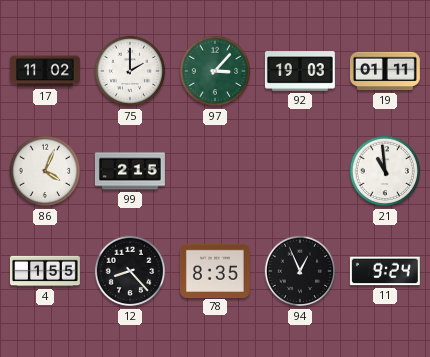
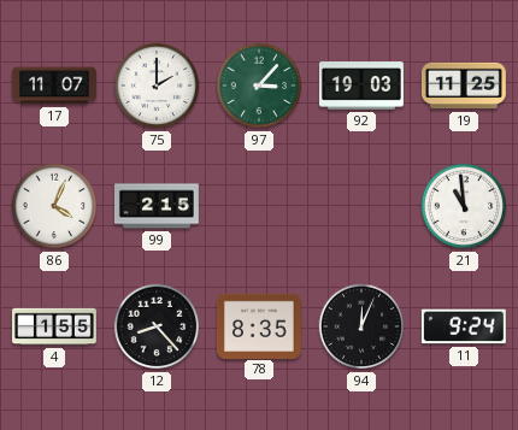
17: 11:02 -> 11:07
19: 01:11 -> 11:25
94: 12:56 -> 12:04
